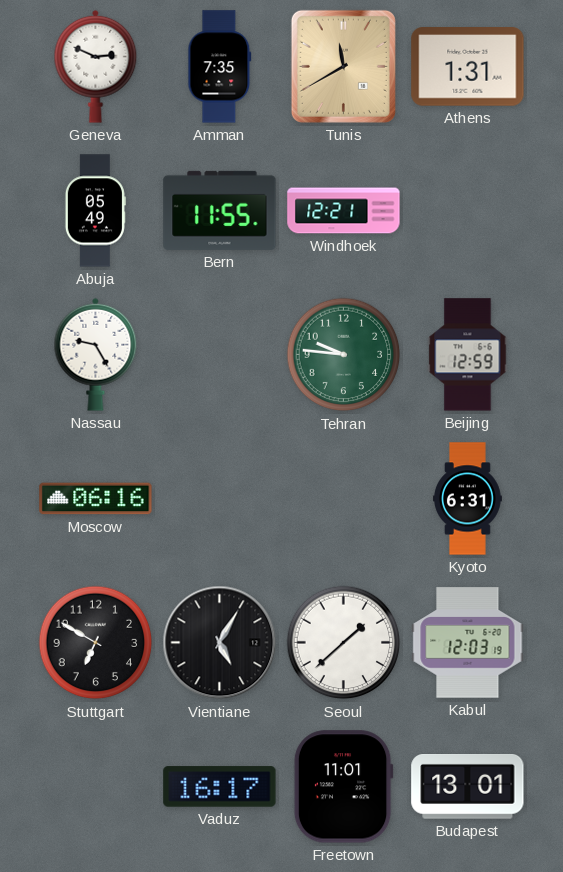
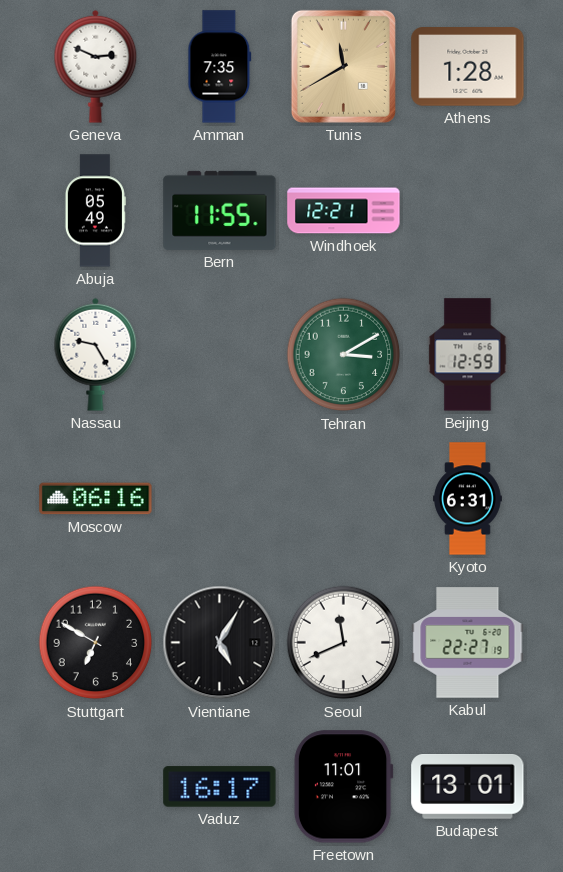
Athens: 1:31 -> 1:28
Tehran: 9:46 -> 3:10
Seoul: 1:38 -> 11:41
Kabul: 12:03 -> 22:27
